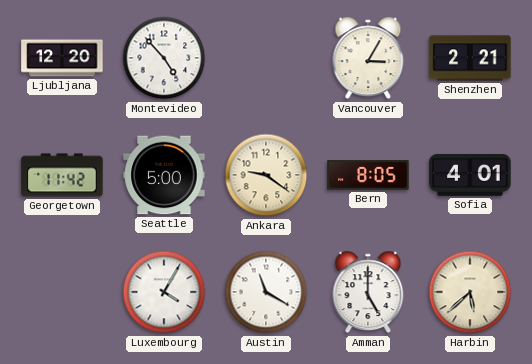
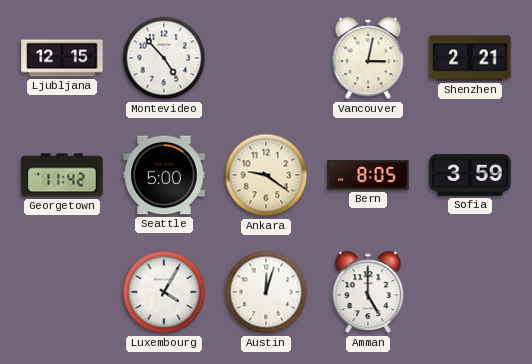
Ljubljana: 12:20 -> 12:15
Vancouver: 3:05 -> 3:02
Sofia: 4:01 -> 3:59
Austin: 11:20 -> 12:03
Harbin: 5:38 -> none
